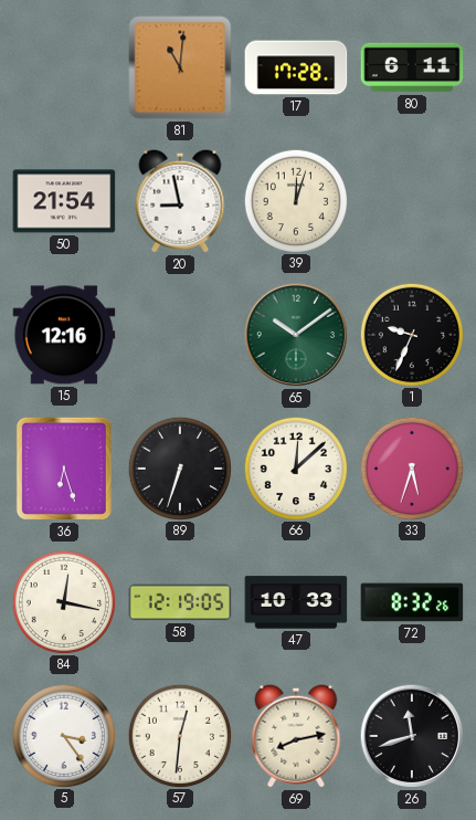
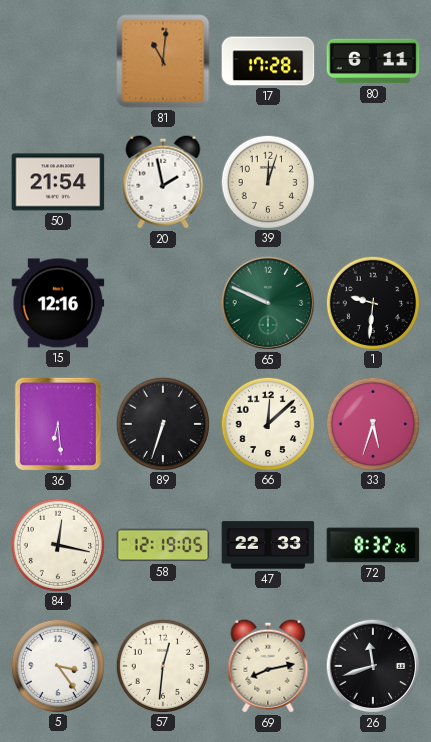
20: 8:58 -> 1:58
65: 10:09 -> 9:49
1: 9:34 -> 9:31
36: 6:27 -> 6:29
47: 10:33 -> 22:33
